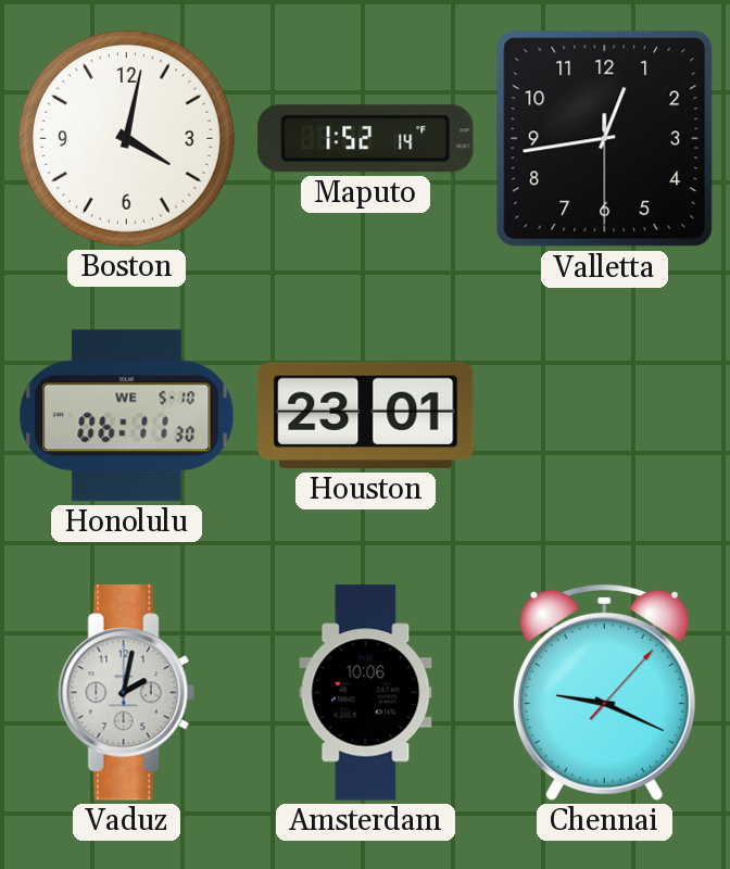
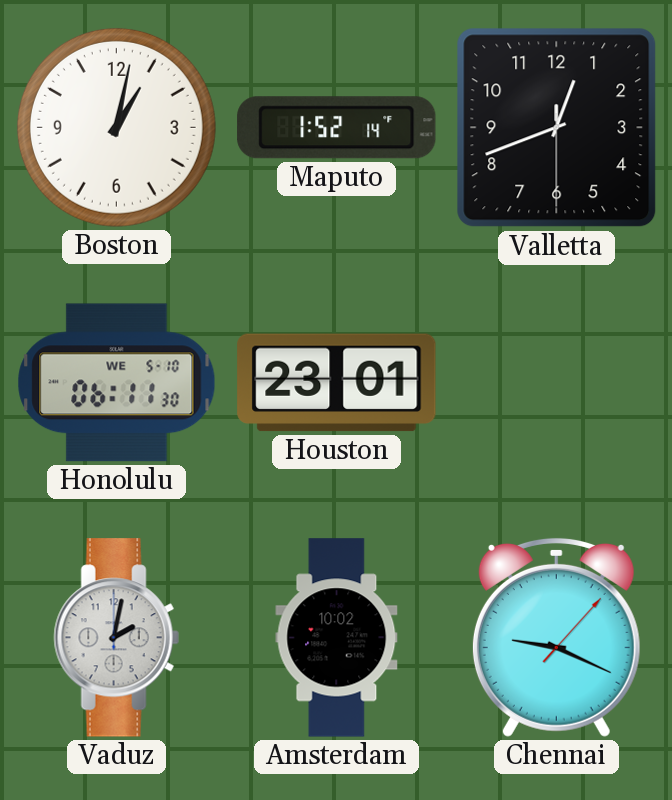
Boston: 4:02 -> 1:02
Valletta: 12:43 -> 12:41
Amsterdam: 10:06 -> 10:02
